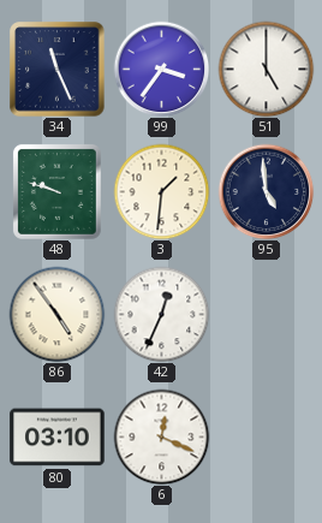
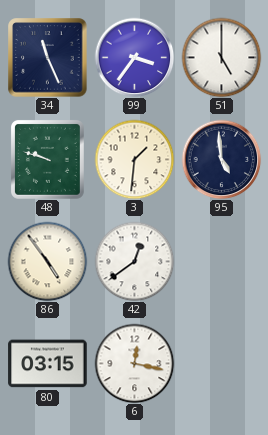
42: 12:34 -> 12:39
80: 03:10 -> 03:15
6: 12:19 -> 12:17
